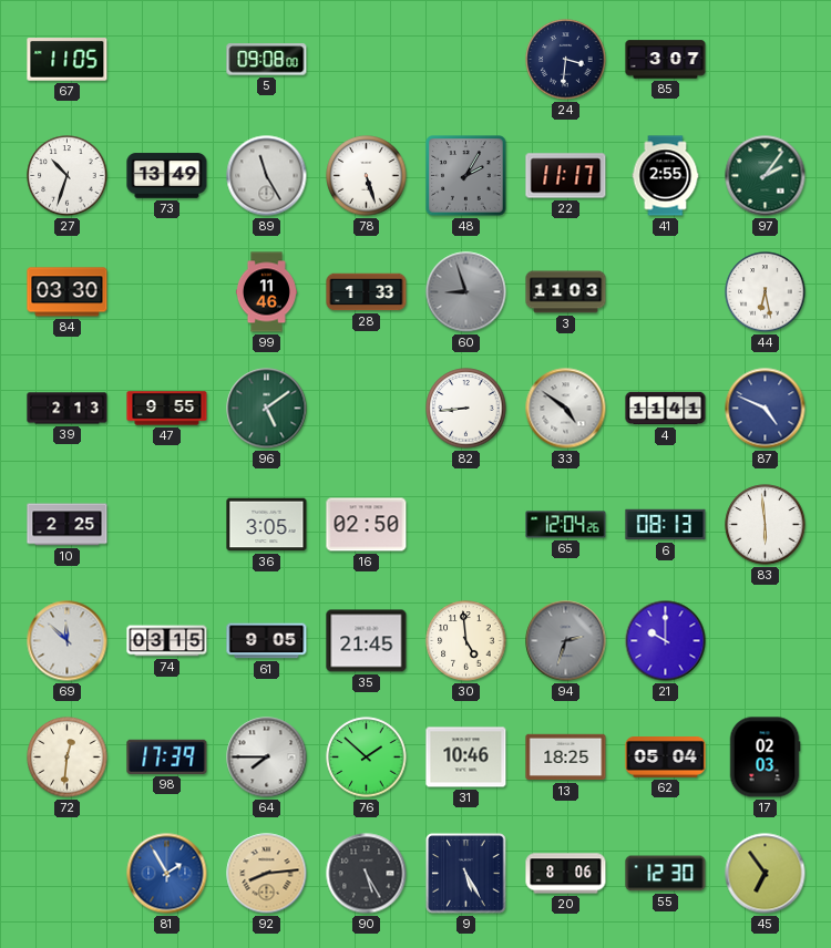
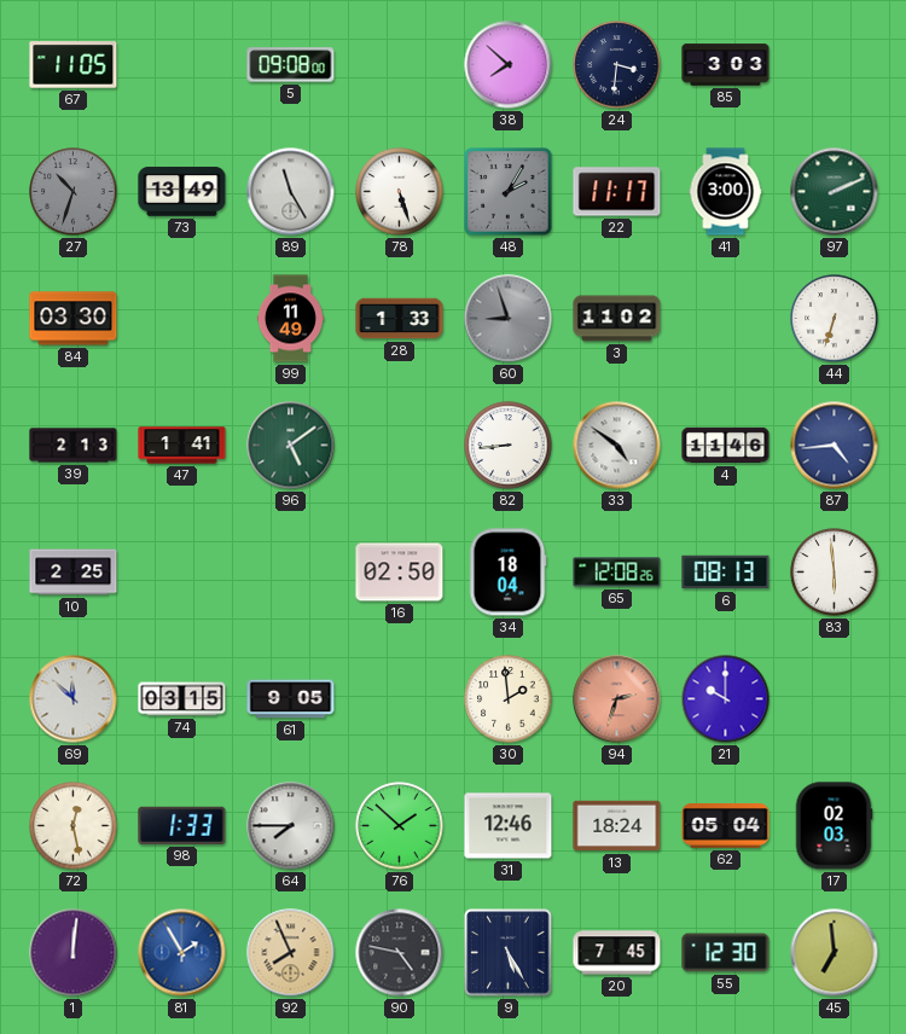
38: none -> 7:52
85: 3:07 -> 3:03
27 dial: white -> grey
41: 2:55 -> 3:00
97: 2:06 -> 2:11
99: 11:46 -> 11:49
3: 11:03 -> 11:02
44: 6:28 -> 6:33
47: 9:55 -> 1:41
4: 11:41 -> 11:46
87: 4:49 -> 4:44
36: 3:05 -> none
34: none -> 18:04
65: 12:04 -> 12:08
35: 21:45 -> none
30: 4:59 -> 1:59
94 dial: grey -> salmon
72: 12:31 -> 12:28
98: 17:39 -> 1:33
31: 10:46 -> 12:46
13: 18:25 -> 18:24
1: none -> 12:01
92: 8:14 -> 7:56
90: 5:25 -> 4:47
20: 8:06 -> 7:45
45: 6:54 -> 6:59
